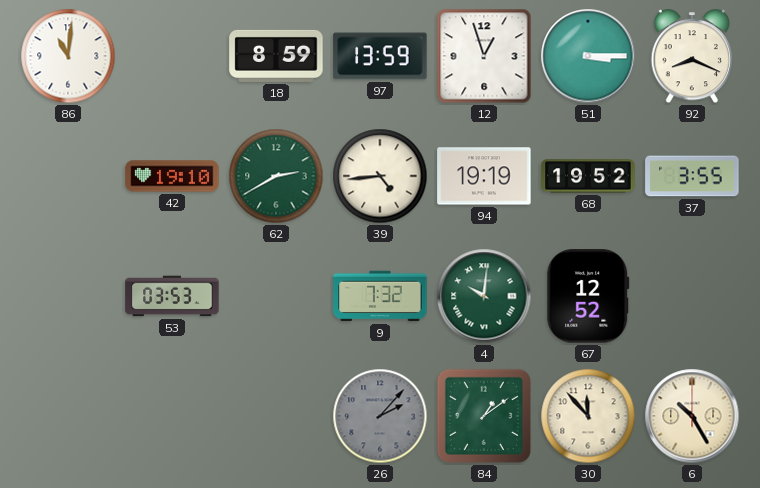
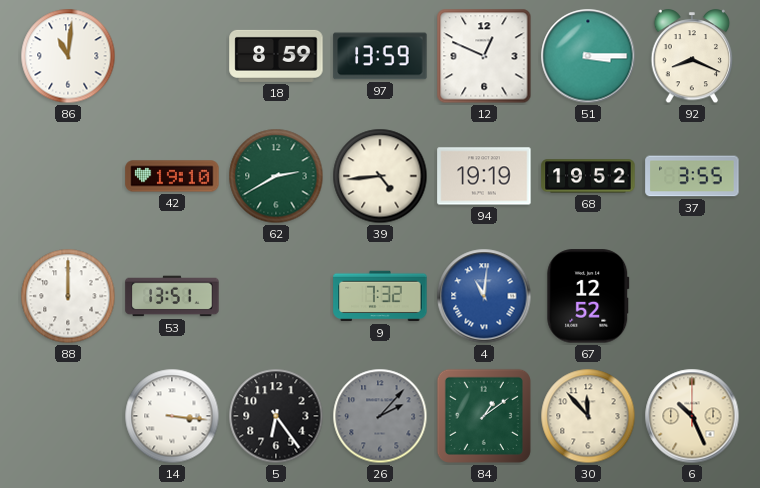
12: 12:57 -> 12:49
88: none -> 12:00
53: 03:53 -> 13:51
4: 10:01 -> 11:01
4 dial: green -> blue
14: none -> 3:16
5: none -> 6:24
6: 10:25 -> 10:26
